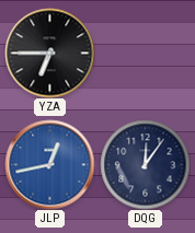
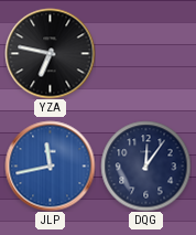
YZA: 6:45 -> 6:47
JLP: 12:43 -> 11:43
